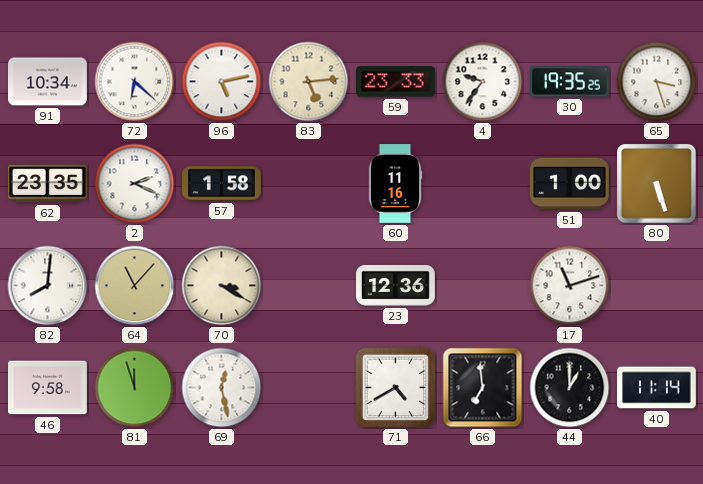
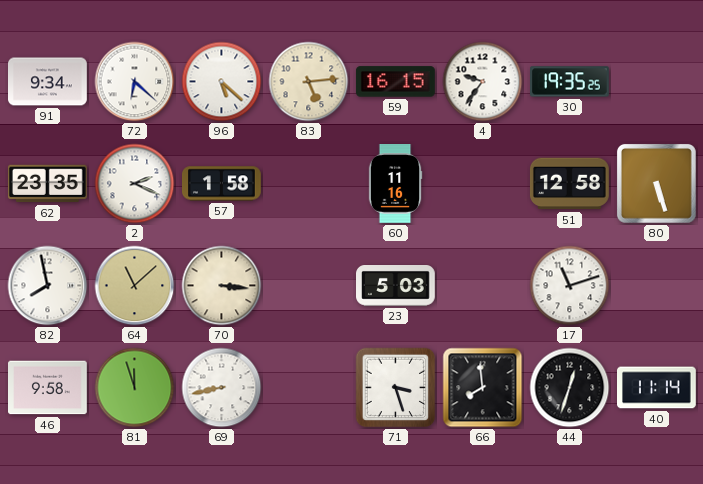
91: 10:34 -> 9:34
96: 5:13 -> 5:22
59: 23:33 -> 16:15
65: 3:27 -> none
51: 1:00 -> 12:58
82: 8:01 -> 7:58
64: 11:07 -> 11:08
70: 3:20 -> 3:16
23: 12:36 -> 5:03
69: 12:28 -> 8:43
71: 4:40 -> 3:27
66: 6:59 -> 7:59
44: 1:00 -> 12:33
